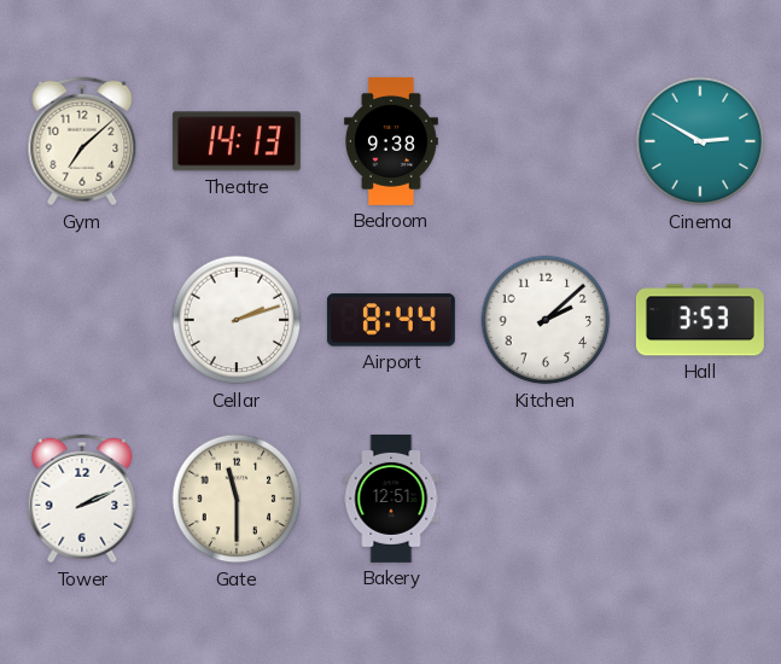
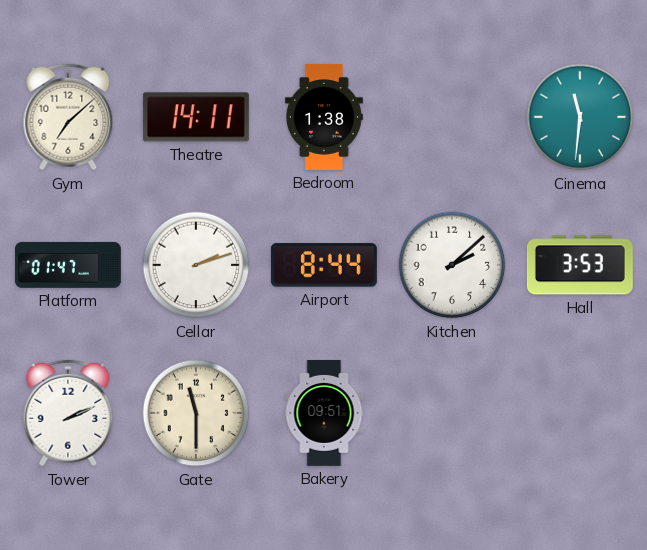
Theatre: 14:13 -> 14:11
Bedroom: 9:38 -> 1:38
Cinema: 2:50 -> 11:31
Platform: none -> 01:47
Bakery: 12:51 -> 09:51
